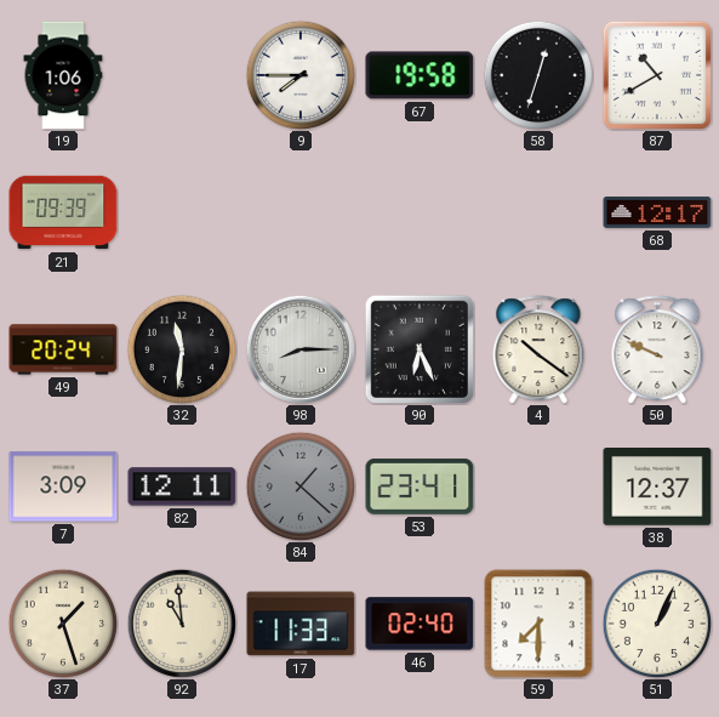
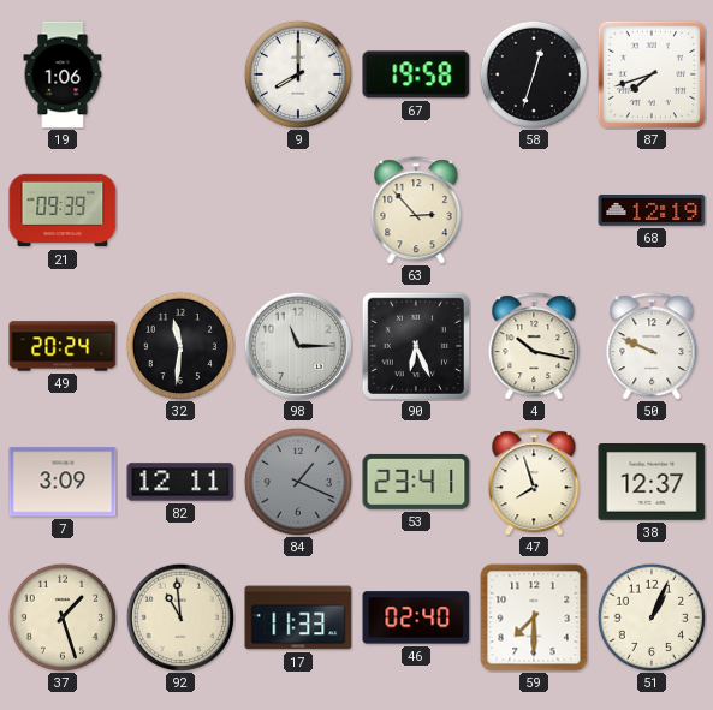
9: 7:45 -> 8:00
87: 10:40 -> 7:42
63: none -> 2:53
68: 12:17 -> 12:19
98: 8:15 -> 11:15
4: 10:21 -> 10:17
84: 1:22 -> 1:19
47: none -> 7:57
